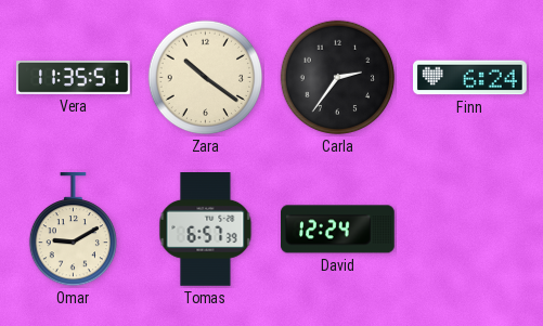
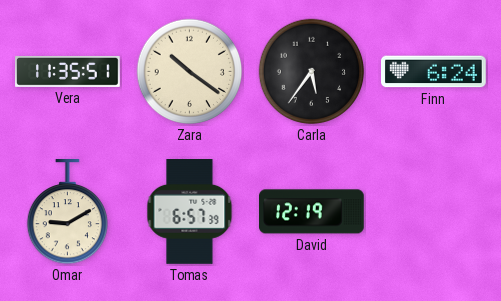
Carla: 2:36 -> 5:36
David: 12:24 -> 12:19
